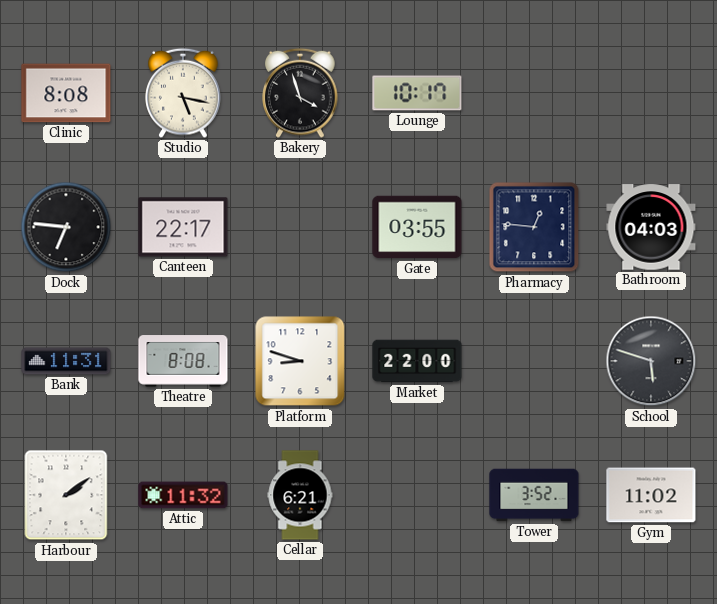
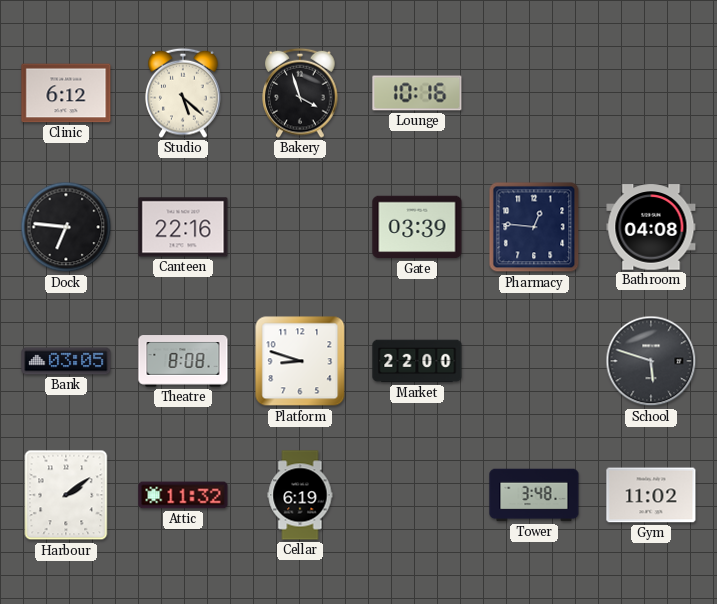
Clinic: 8:08 -> 6:12
Studio: 5:17 -> 5:22
Lounge: 10:17 -> 10:16
Canteen: 22:17 -> 22:16
Gate: 03:55 -> 03:39
Bathroom: 04:03 -> 04:08
Bank: 11:31 -> 03:05
Cellar: 6:21 -> 6:19
Tower: 3:52 -> 3:48
